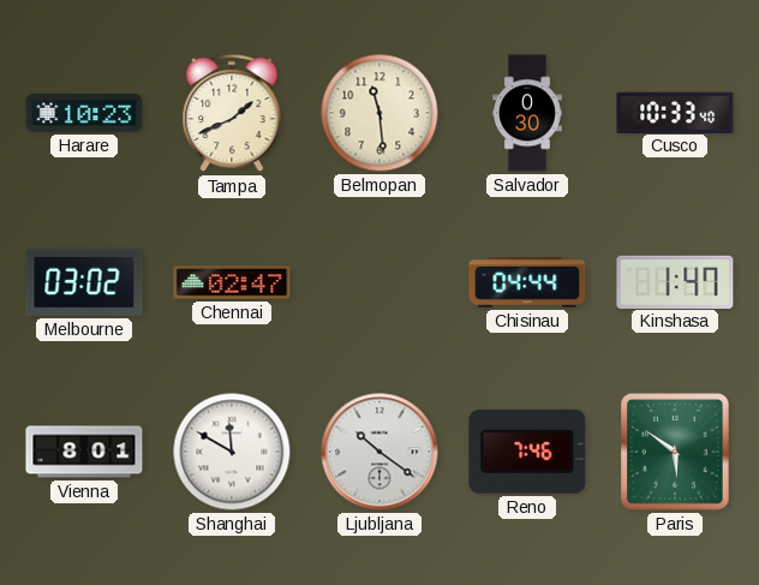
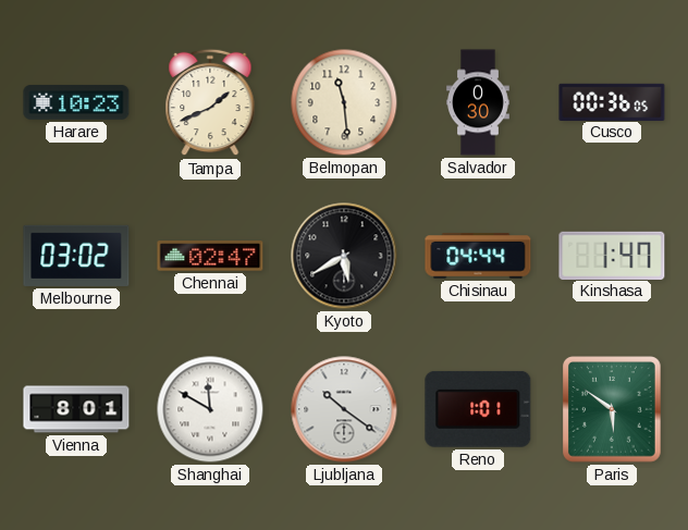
Cusco: 10:33 -> 00:36
Kyoto: none -> 5:40
Reno: 7:46 -> 1:01
